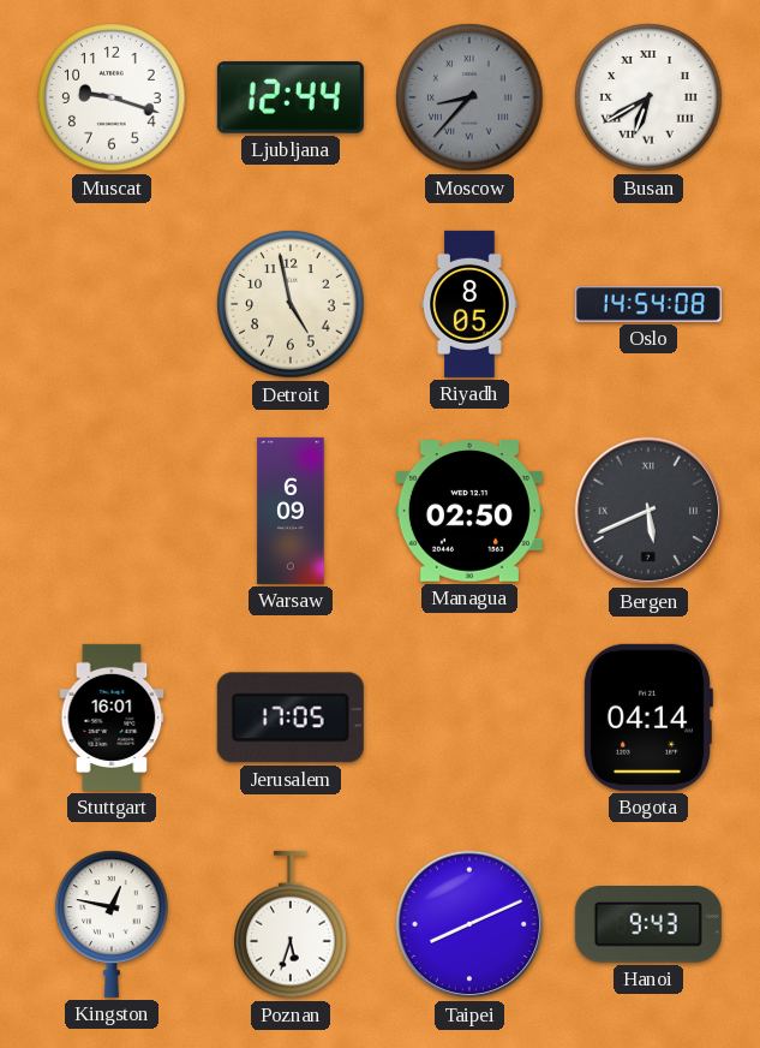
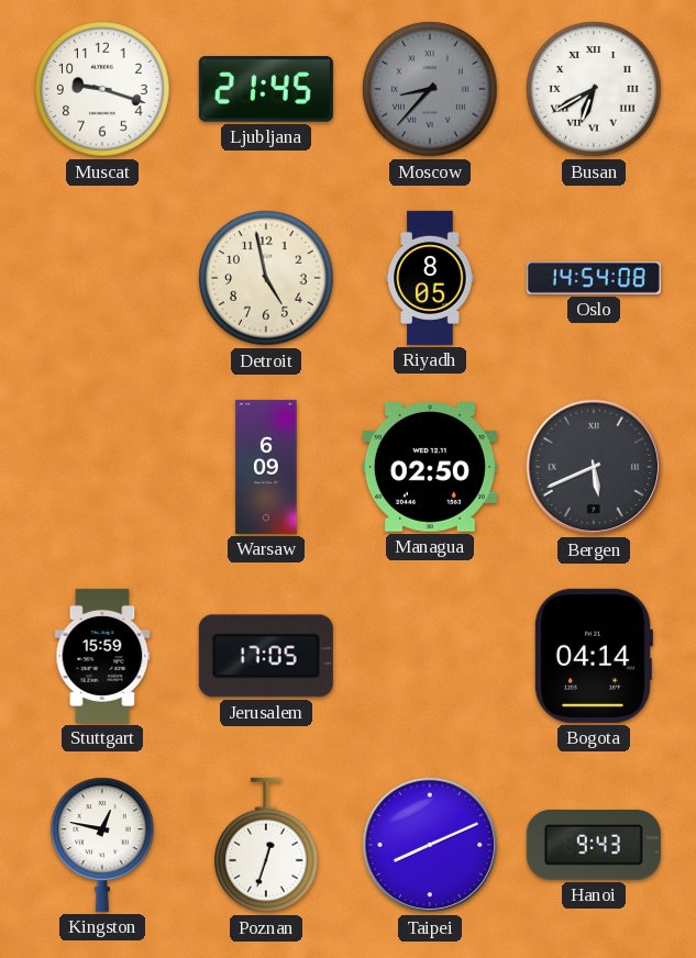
Ljubljana: 12:44 -> 21:45
Stuttgart: 16:01 -> 15:59
Poznan: 5:33 -> 12:33
